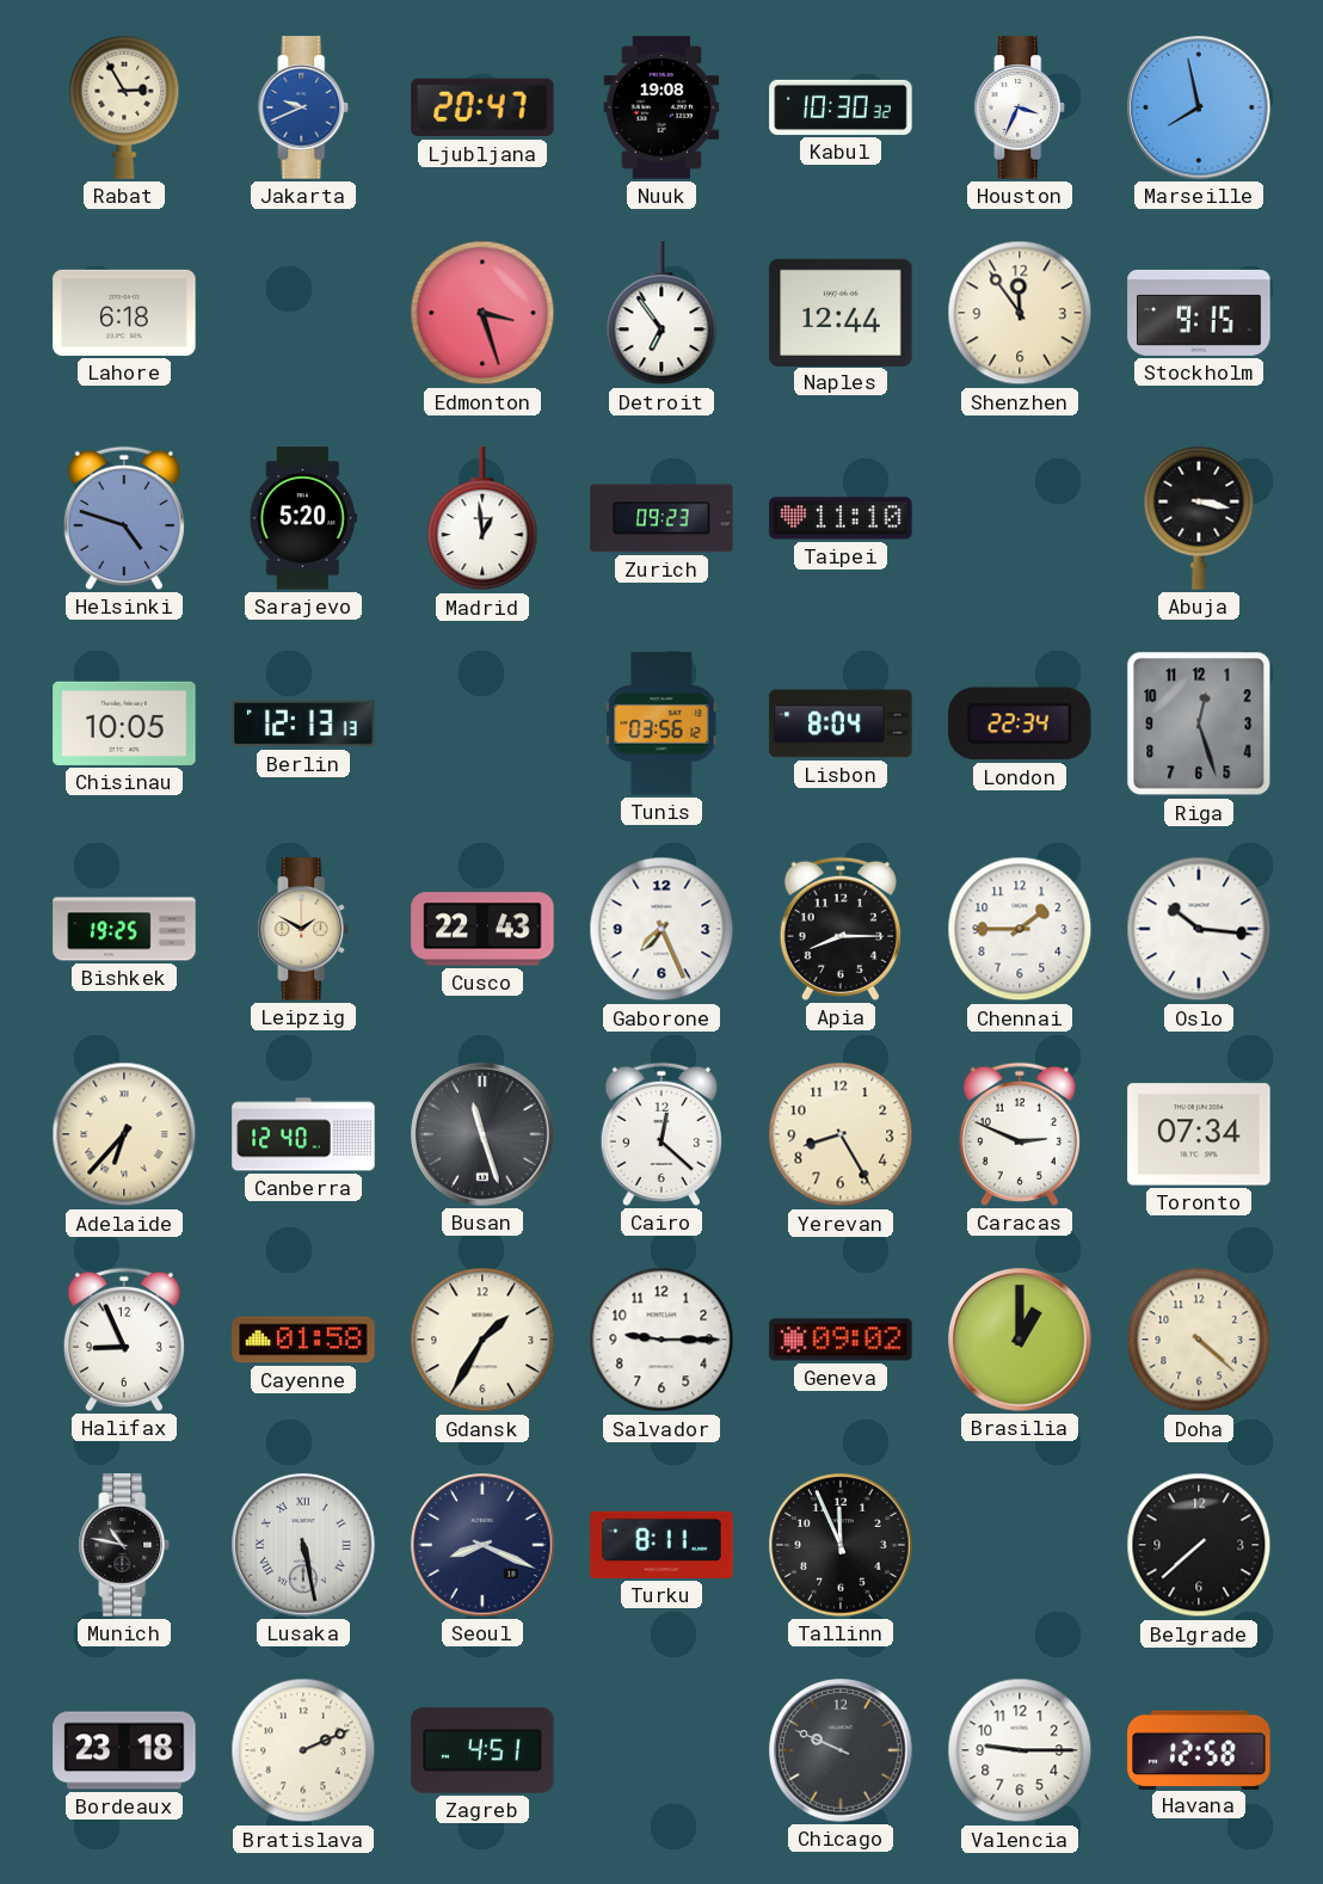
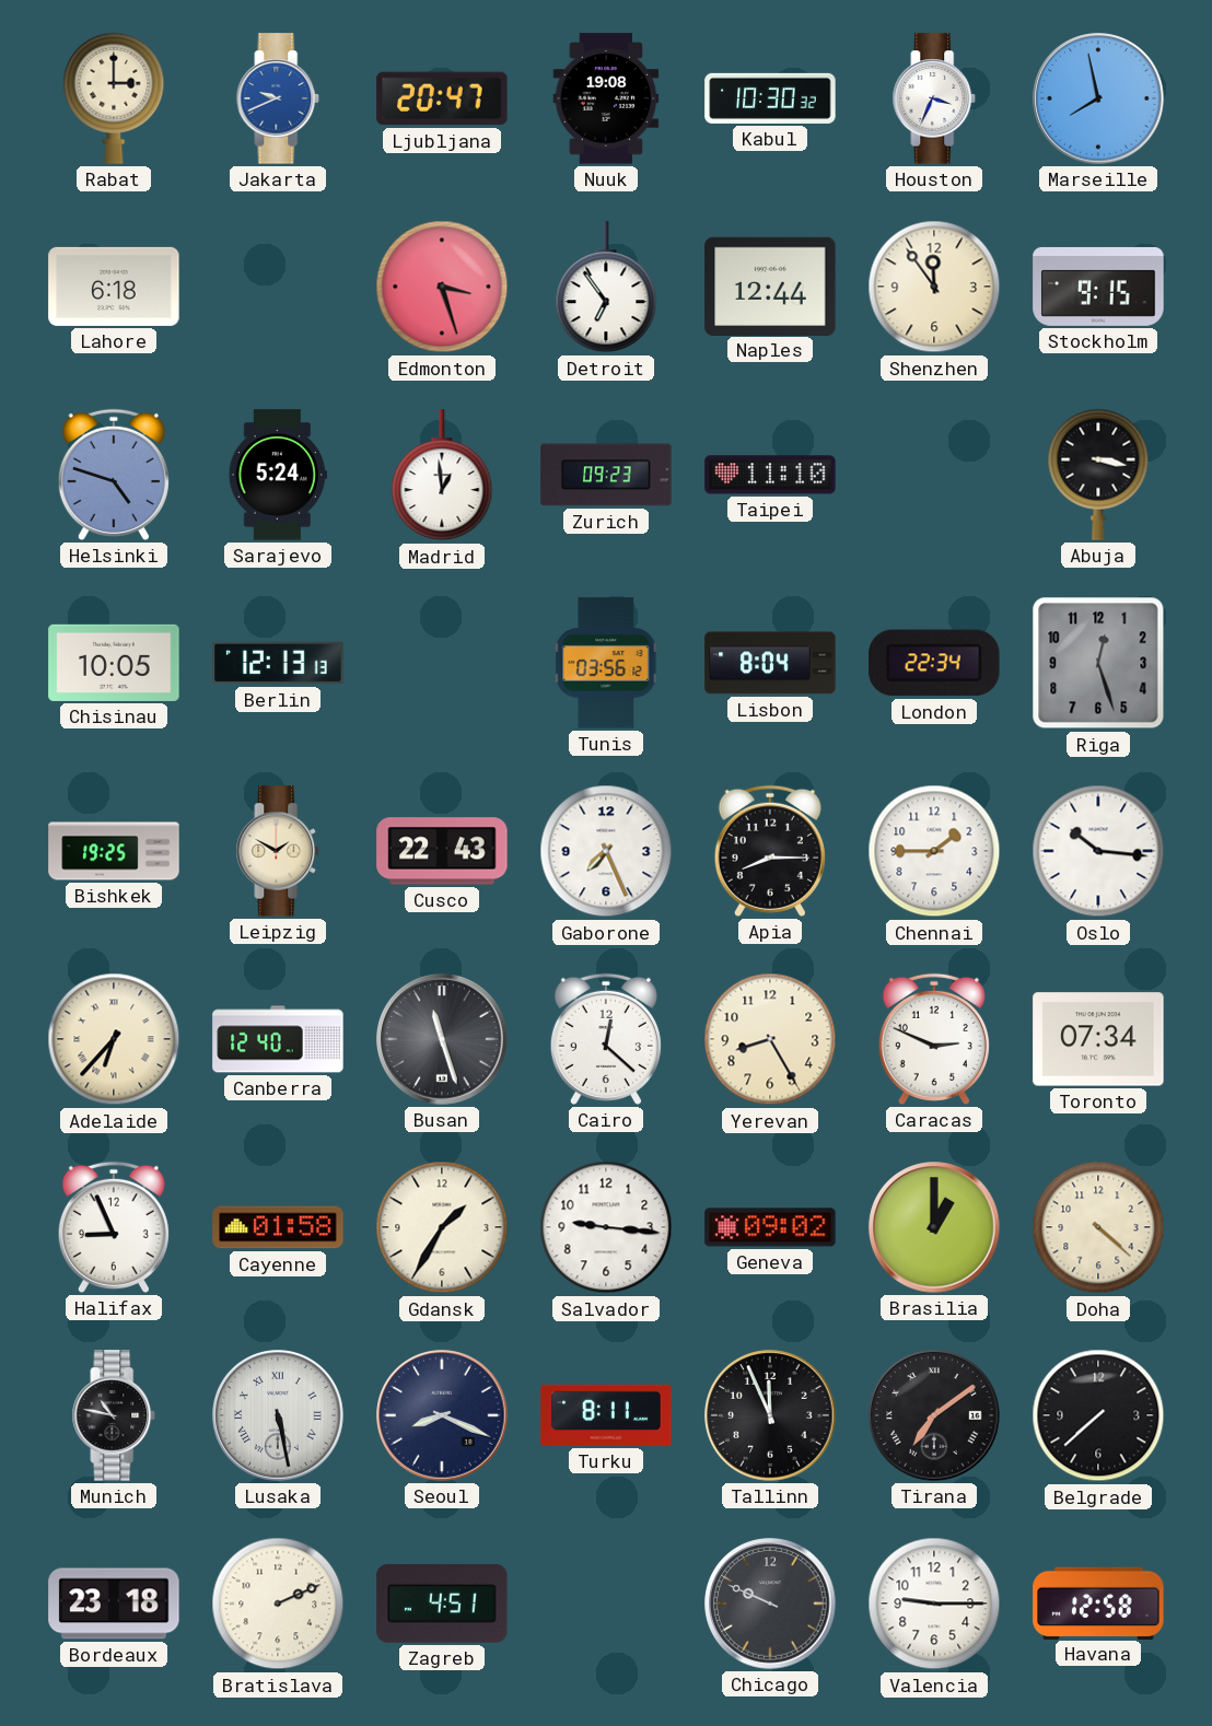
Rabat: 2:55 -> 3:00
Sarajevo: 5:20 -> 5:24
Salvador: 9:15 -> 9:16
Tirana: none -> 7:09
